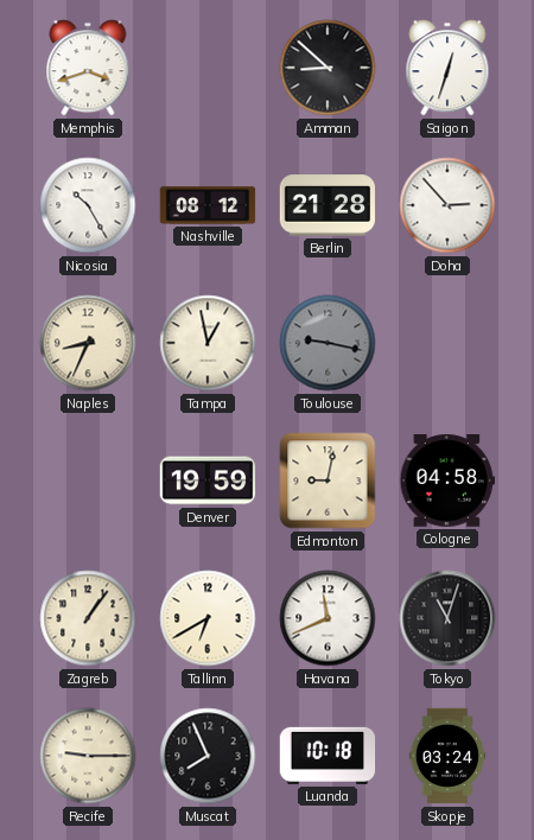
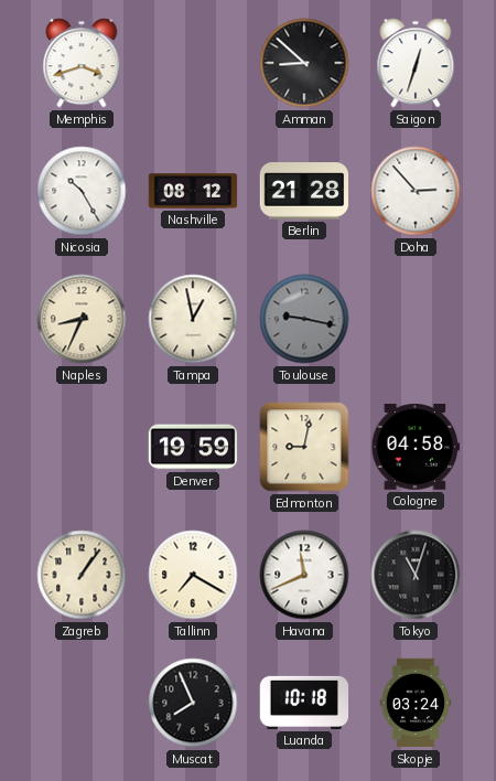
Tallinn: 6:40 -> 7:20
Recife: 9:15 -> none
